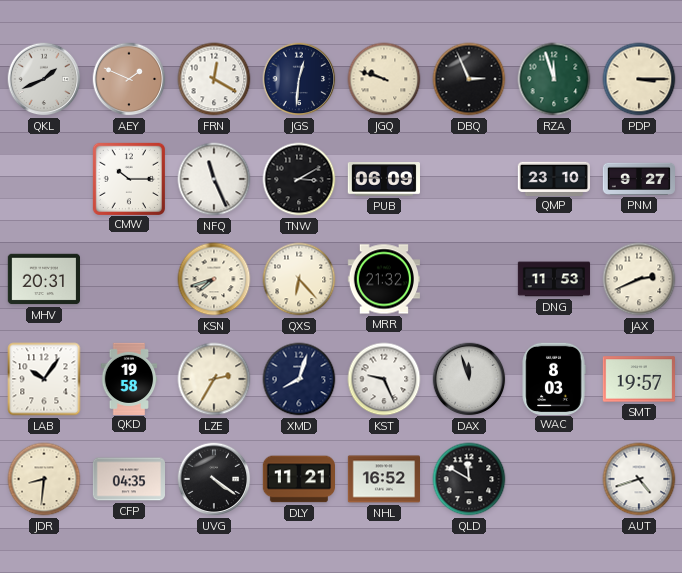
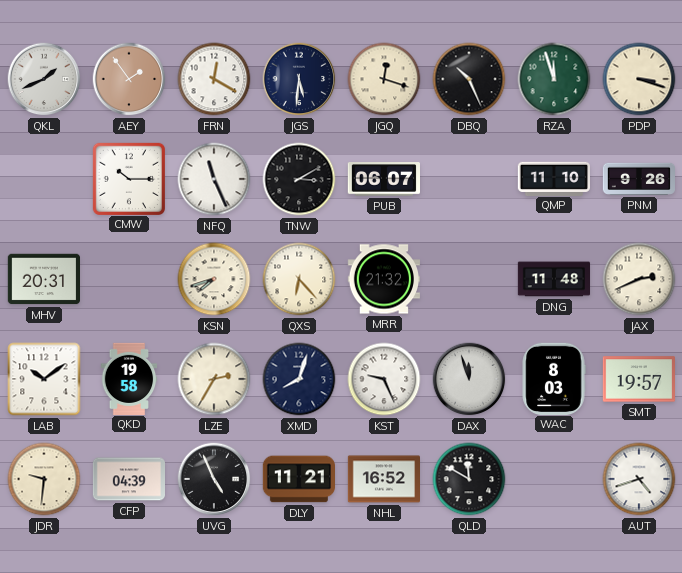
AEY: 1:49 -> 1:54
JGS: 12:31 -> 5:31
JGQ: 9:48 -> 12:18
DBQ: 2:56 -> 10:26
PDP: 3:15 -> 3:18
PUB: 06:09 -> 06:07
QMP: 23:10 -> 11:10
PNM: 9:27 -> 9:26
DNG: 11:53 -> 11:48
LAB: 10:06 -> 10:09
JDR: 8:31 -> 9:31
CFP: 04:35 -> 04:39
UVG: 4:21 -> 4:56
